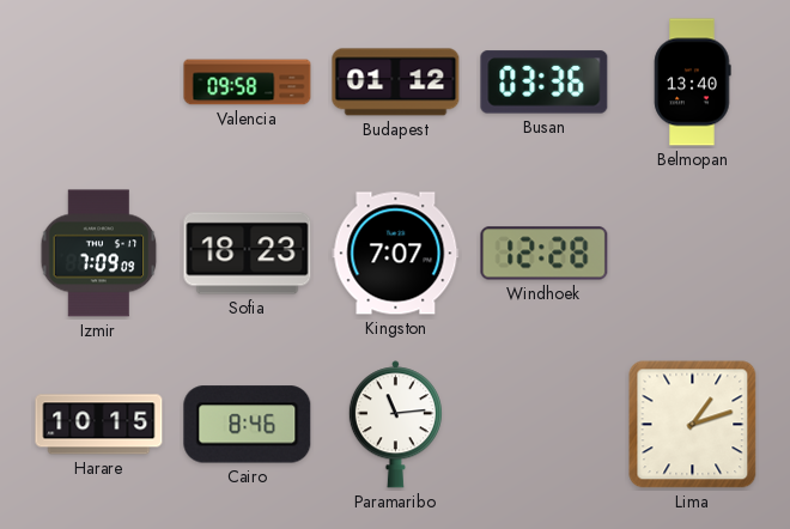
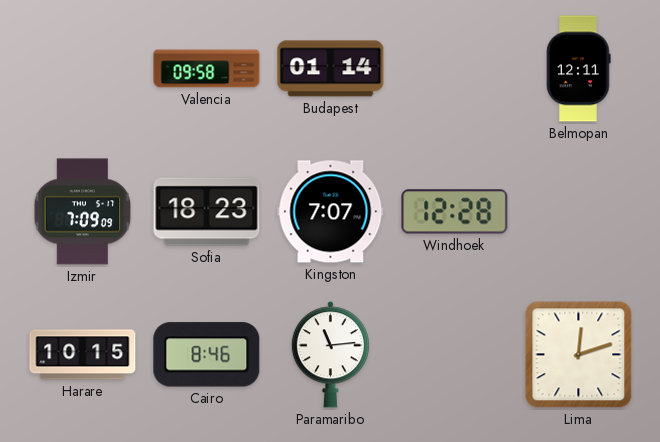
Budapest: 01:12 -> 01:14
Busan: 03:36 -> none
Belmopan: 13:40 -> 12:11
Lima: 1:12 -> 12:12
